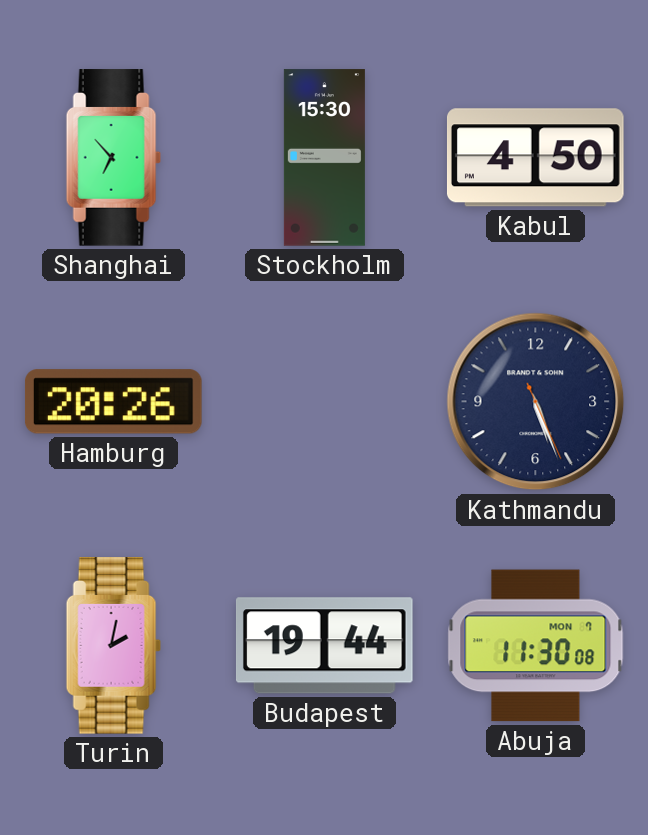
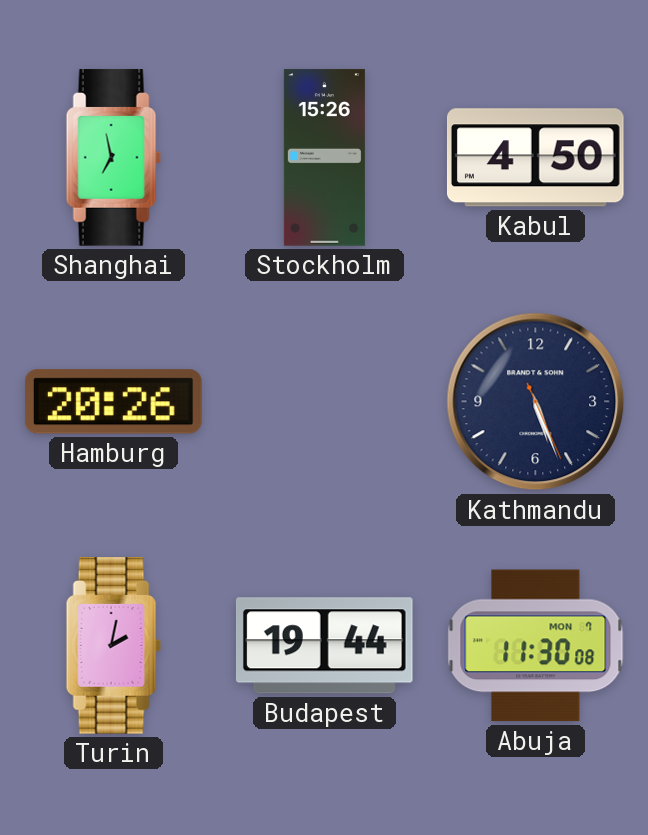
Shanghai: 6:53 -> 6:58
Stockholm: 15:30 -> 15:26
